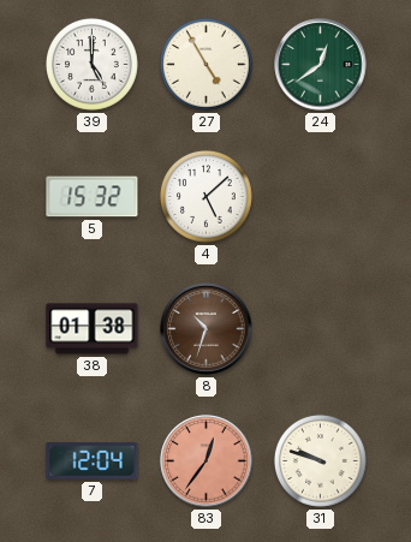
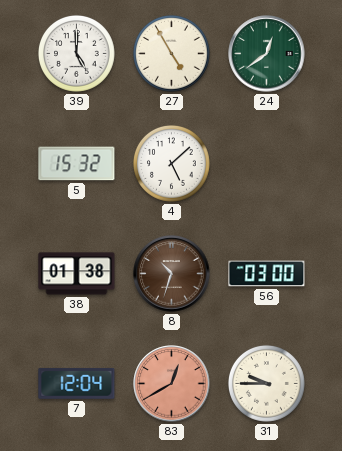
56: none -> 03:00
83: 12:36 -> 12:40
31: 9:48 -> 9:45
